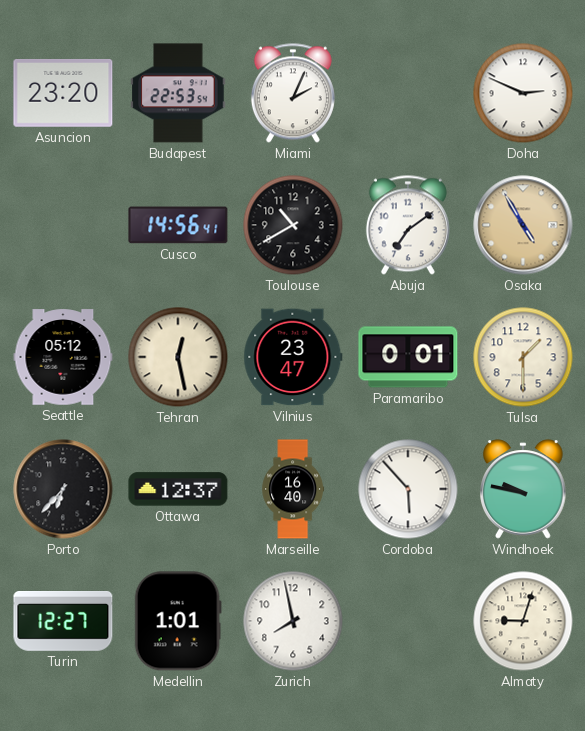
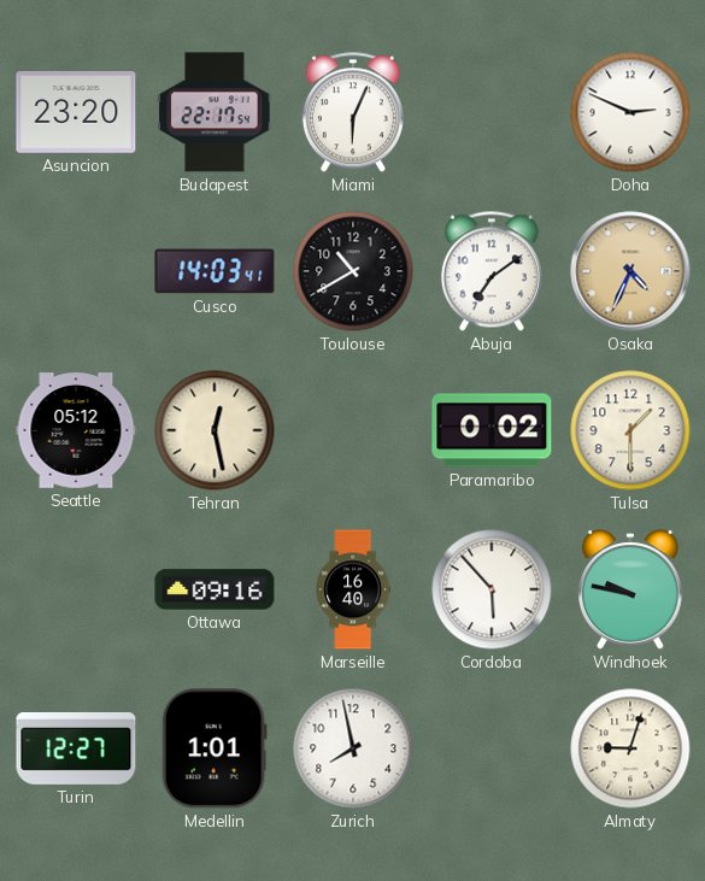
Budapest: 22:53 -> 22:17
Miami: 2:04 -> 6:04
Cusco: 14:56 -> 14:03
Osaka: 4:55 -> 4:34
Vilnius: 23:47 -> none
Paramaribo: 0:01 -> 0:02
Porto: 6:37 -> none
Ottawa: 12:37 -> 09:16
